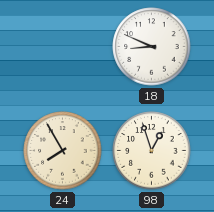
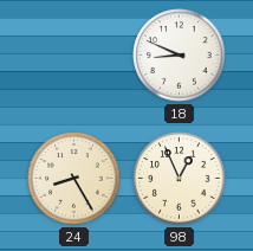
24: 7:55 -> 8:25
98: 12:57 -> 12:56
